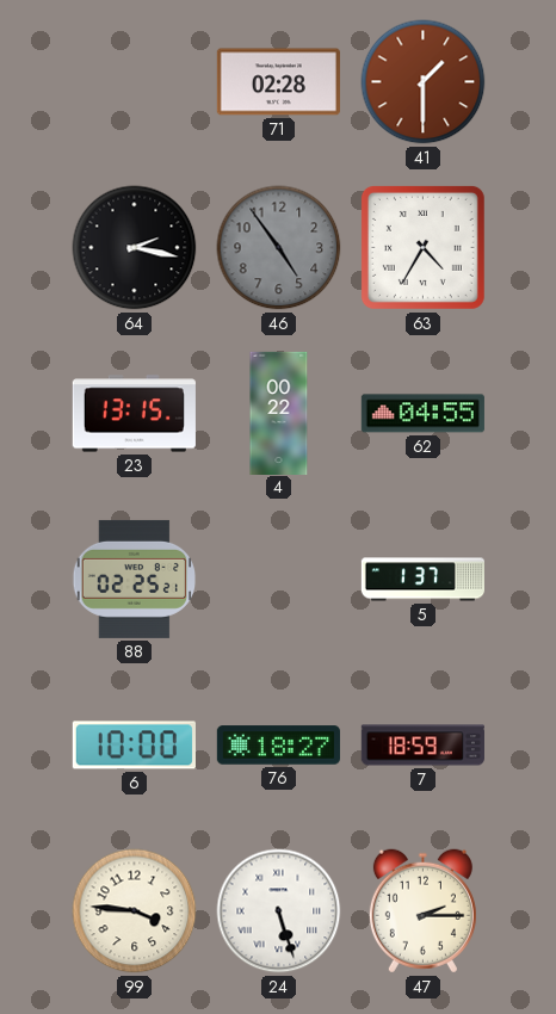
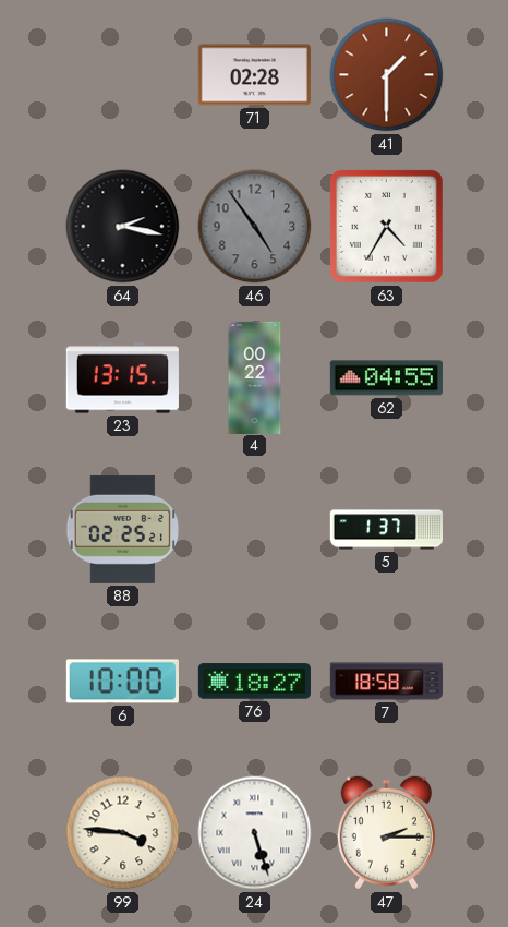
7: 18:59 -> 18:58
